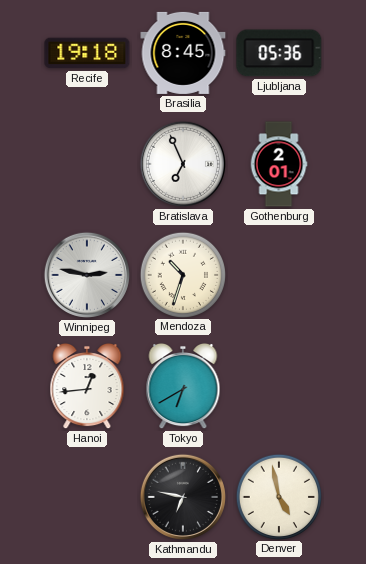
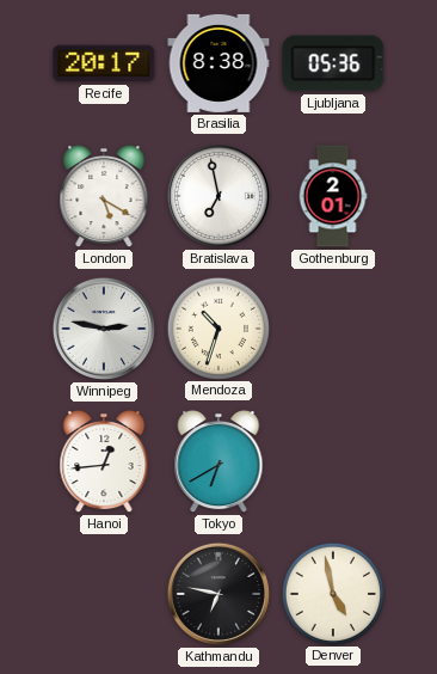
Recife: 19:18 -> 20:17
Brasilia: 8:45 -> 8:38
London: none -> 5:20
Bratislava: 6:56 -> 6:58
